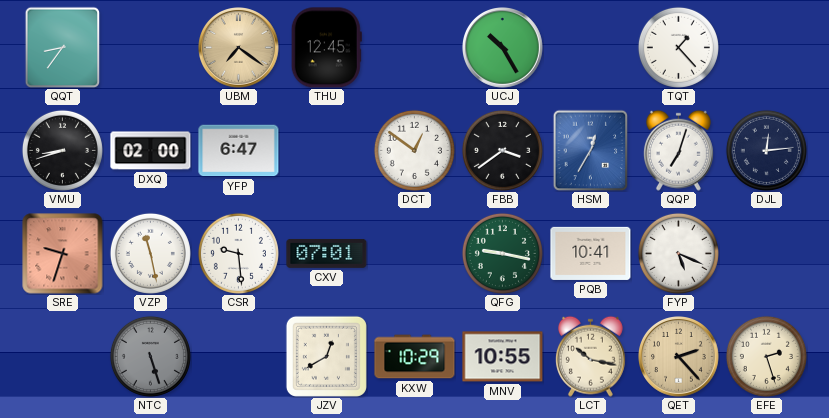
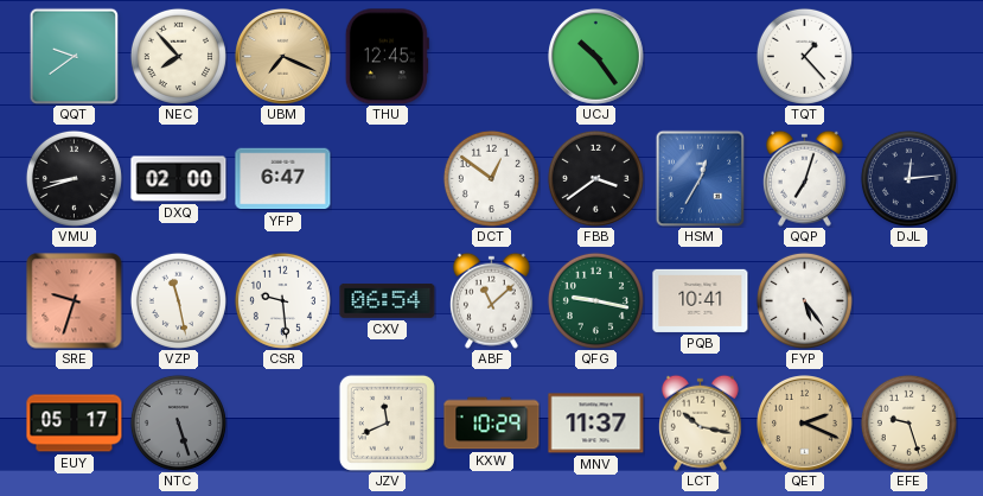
QQT: 8:36 -> 9:39
NEC: none -> 7:53
UBM: 7:21 -> 7:19
UCJ: 10:25 -> 10:24
CXV: 07:01 -> 06:54
ABF: none -> 11:08
FYP: 5:19 -> 5:24
EUY: none -> 05:17
JZV: 12:40 -> 11:41
MNV: 10:55 -> 11:37
QET: 2:23 -> 2:19
EFE: 2:27 -> 9:27
